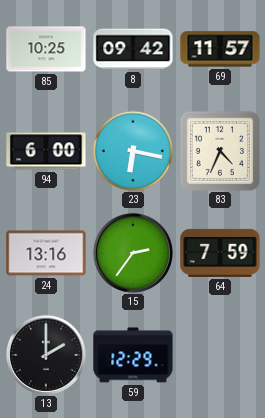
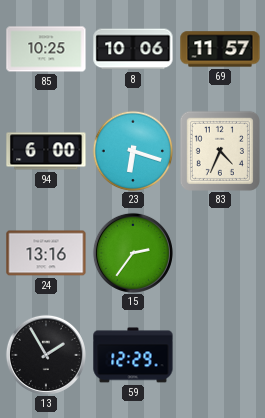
8: 09:42 -> 10:06
23: 6:17 -> 6:18
64: 7:59 -> none
13: 2:00 -> 1:55
